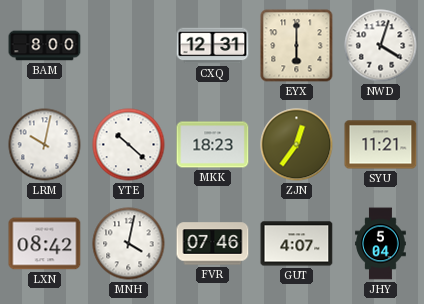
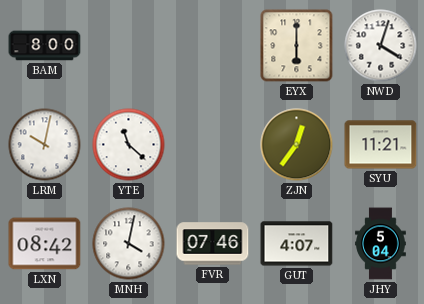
CXQ: 12:31 -> none
YTE: 10:22 -> 11:22
MKK: 18:23 -> none
